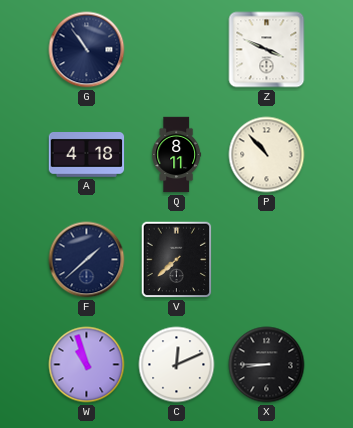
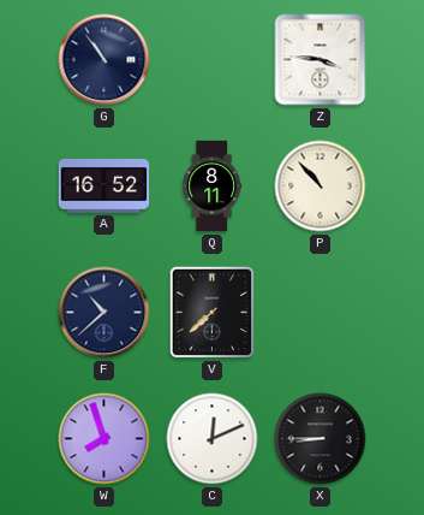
Z: 3:49 -> 3:46
A: 4:18 -> 16:52
F: 1:38 -> 10:38
W: 10:57 -> 7:57
